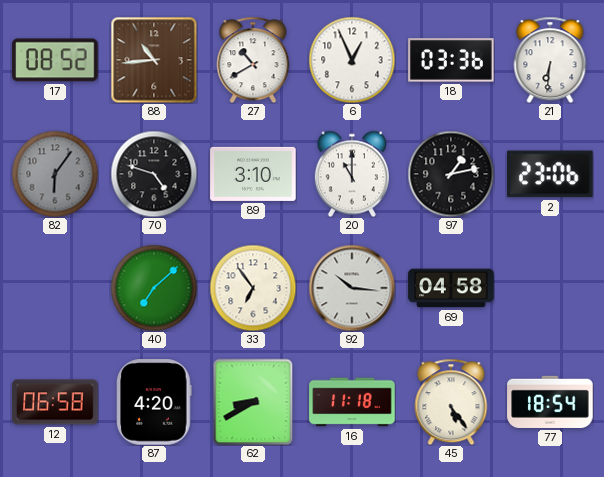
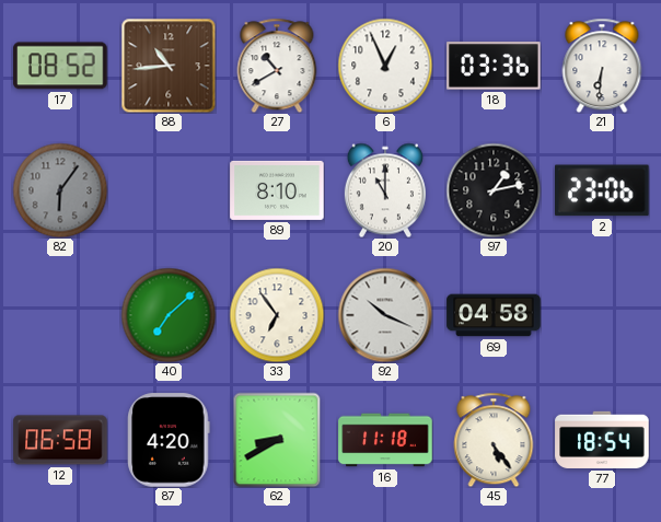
70: 4:48 -> none
89: 3:10 -> 8:10
92: 10:16 -> 10:19
